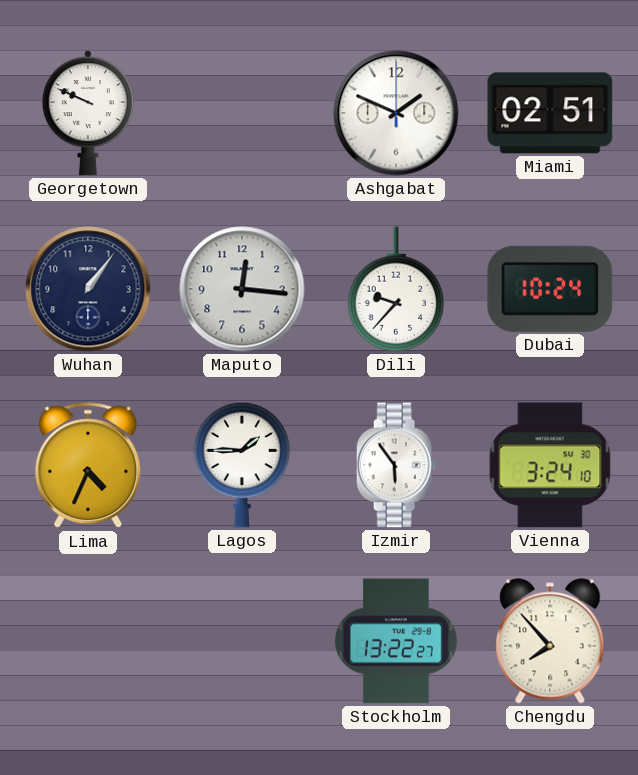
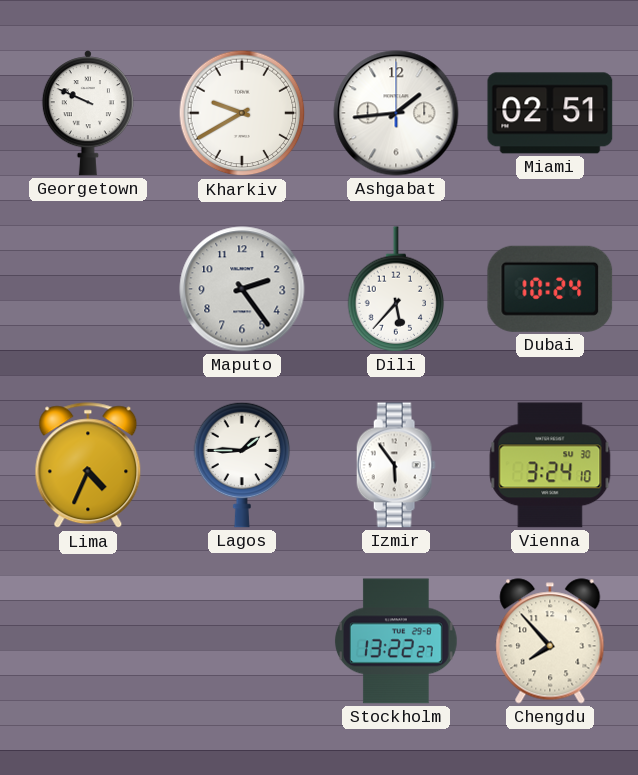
Kharkiv: none -> 9:40
Ashgabat: 1:49 -> 1:44
Wuhan: 1:06 -> none
Maputo: 12:16 -> 2:24
Dili: 9:37 -> 5:37
